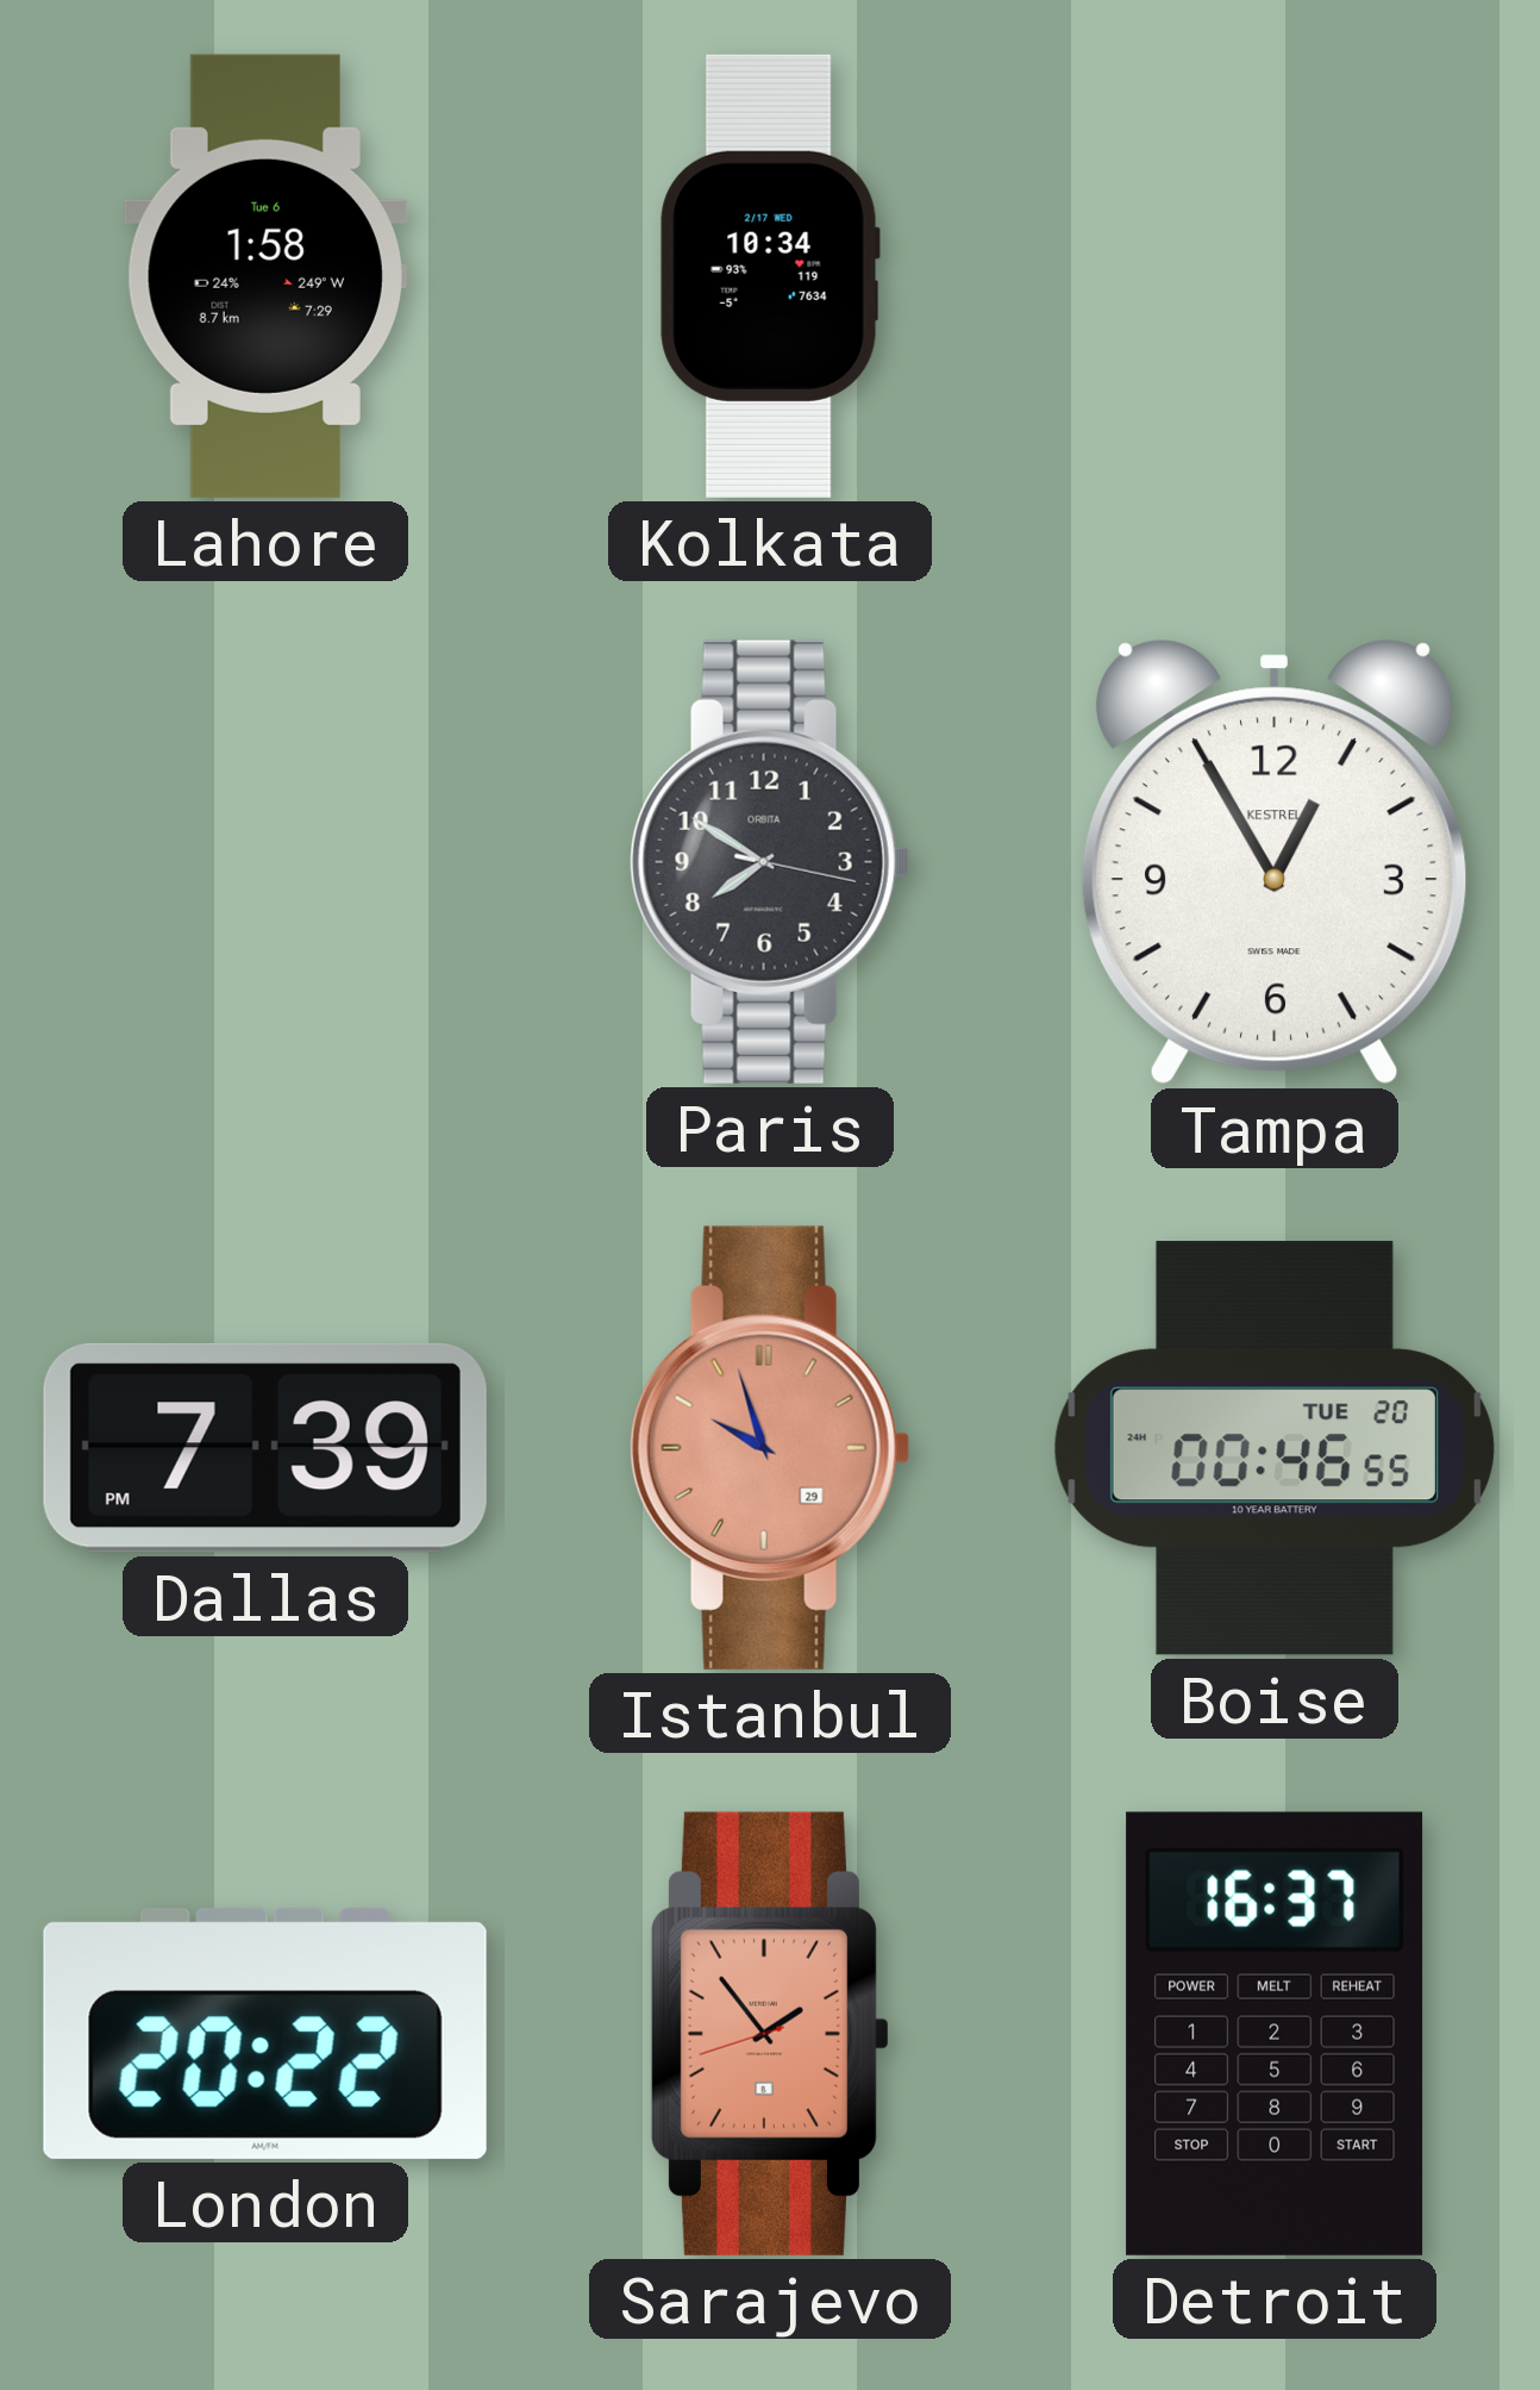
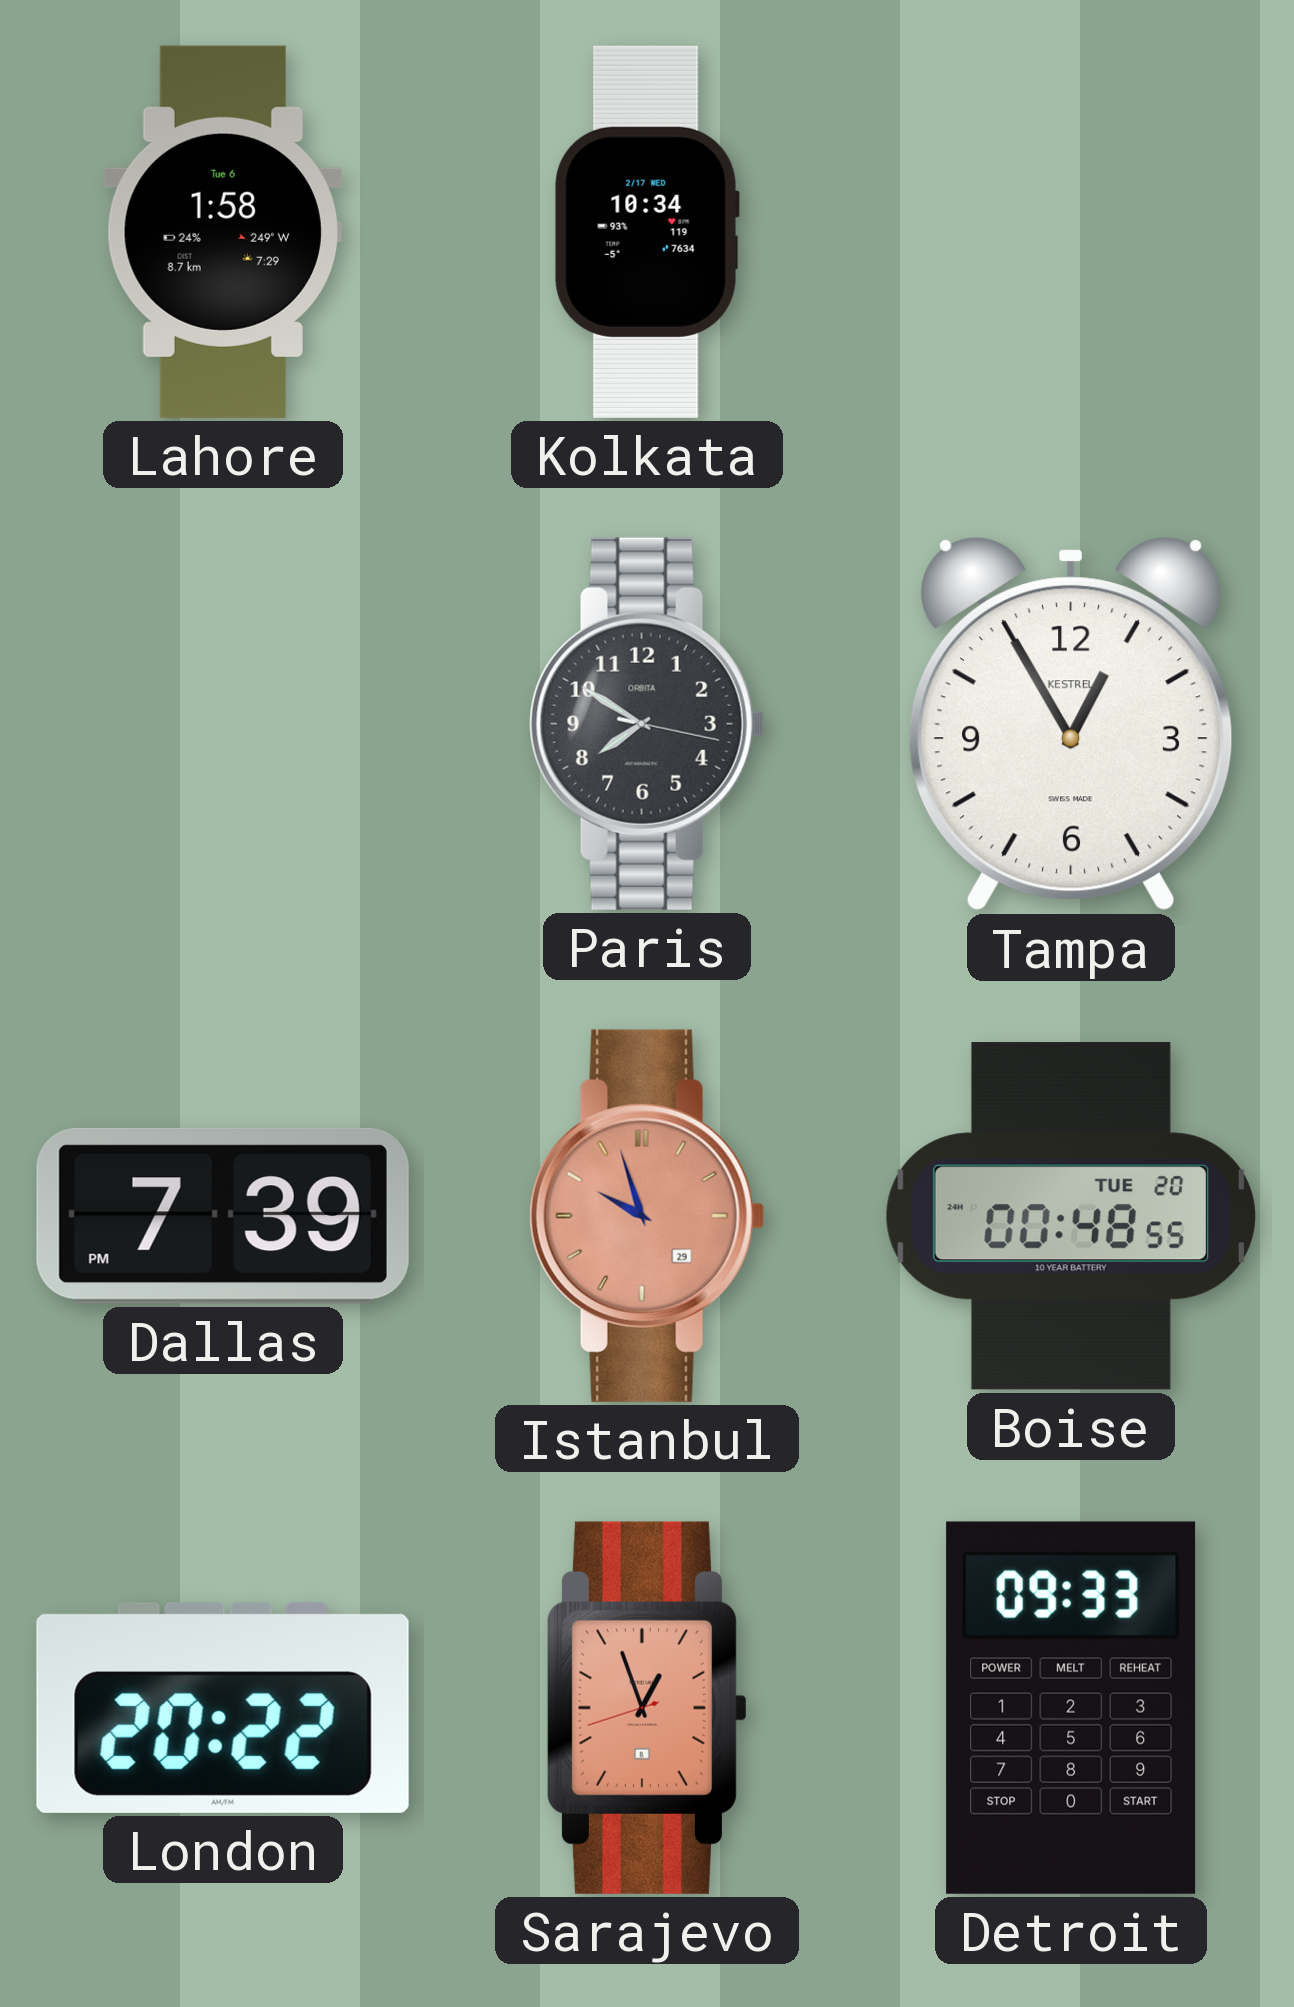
Boise: 00:46 -> 00:48
Sarajevo: 1:53 -> 12:56
Detroit: 16:37 -> 09:33
